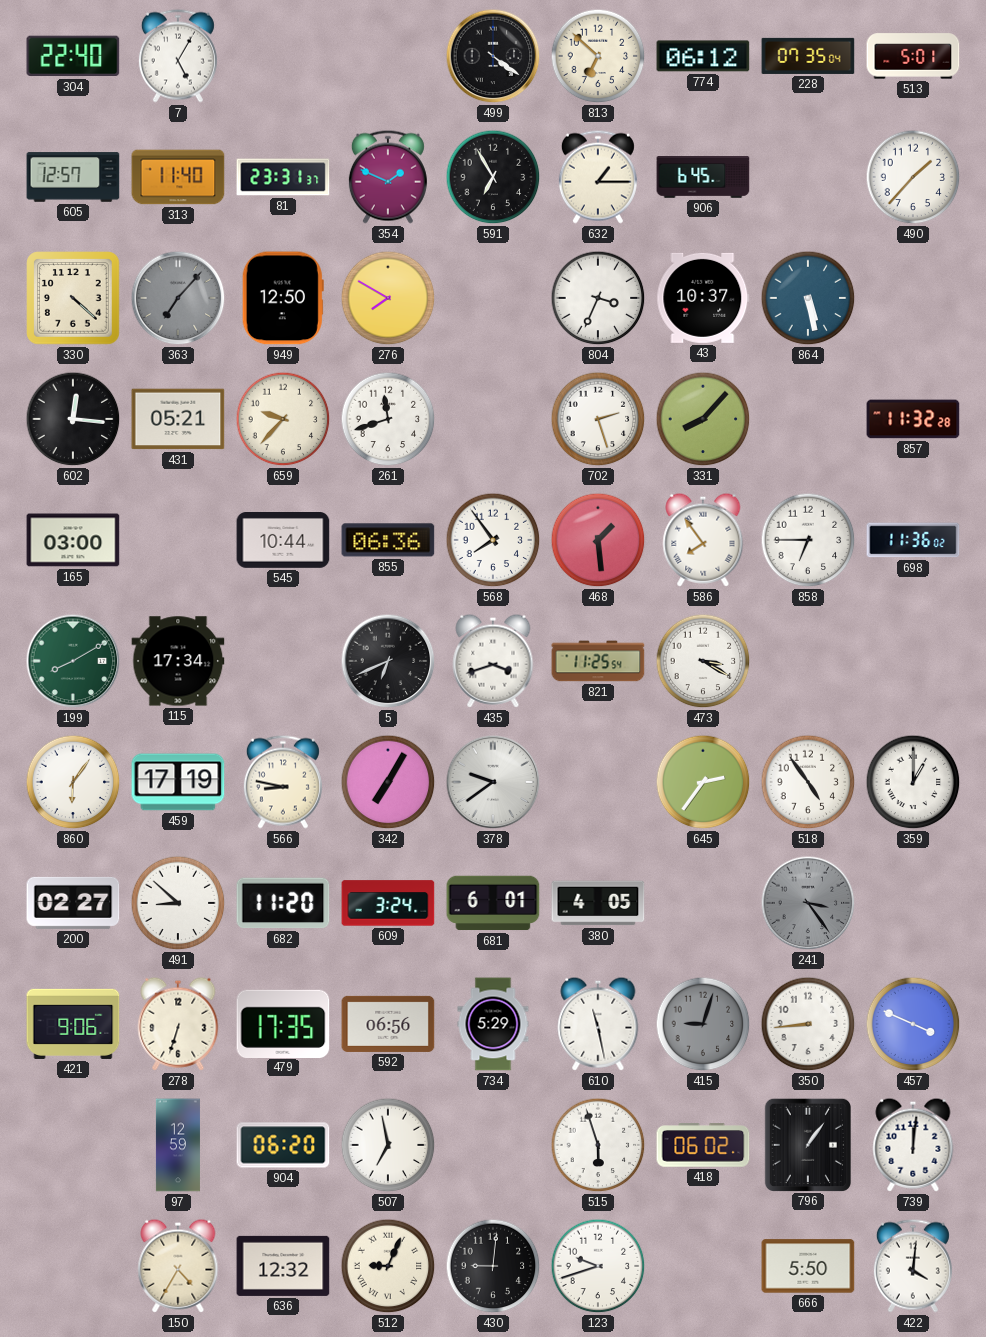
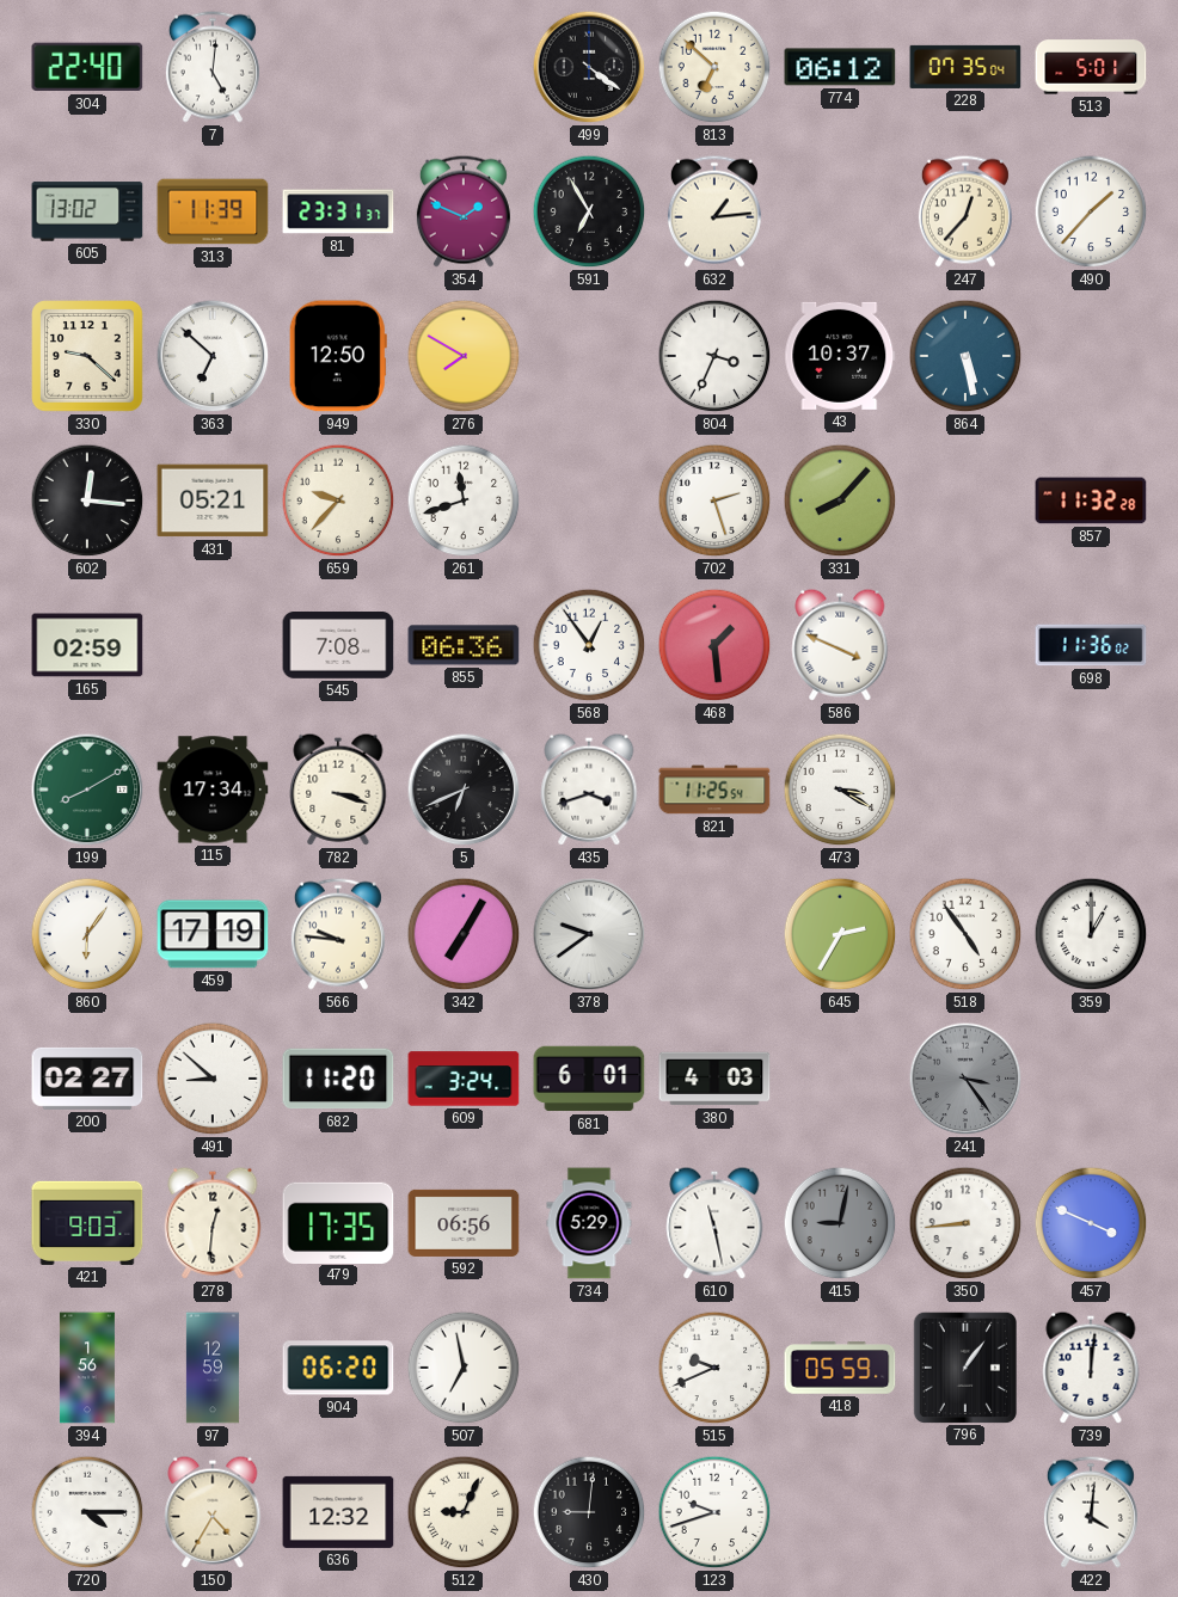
7: 5:05 -> 5:01
605: 12:57 -> 13:02
313: 11:40 -> 11:39
632: 1:15 -> 1:14
906: 6:45 -> none
247: none -> 12:37
330: 4:22 -> 9:22
363: 7:07 -> 6:52
363 dial: grey -> white
165: 03:00 -> 02:59
545: 10:44 -> 7:08
568: 7:54 -> 12:54
586: 7:54 -> 3:49
858: 6:45 -> none
782: none -> 3:18
566: 8:47 -> 9:46
645: 2:36 -> 2:35
380: 4:05 -> 4:03
421: 9:06 -> 9:03
278: 6:33 -> 12:31
415: 9:03 -> 9:02
394: none -> 1:56
515: 5:57 -> 9:41
418: 06:02 -> 05:59
720: none -> 4:15
666: 5:50 -> none
